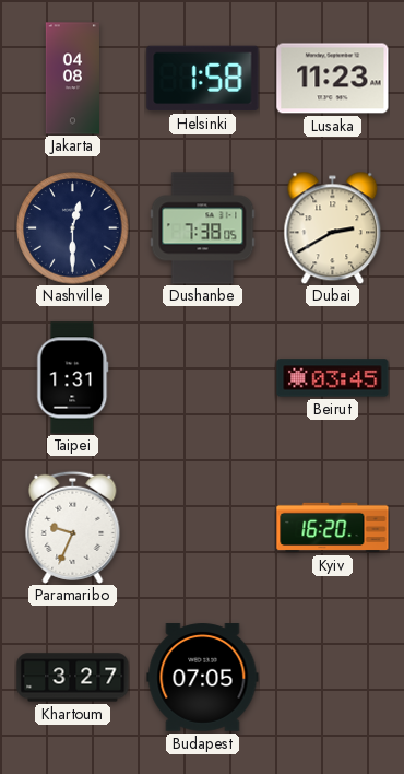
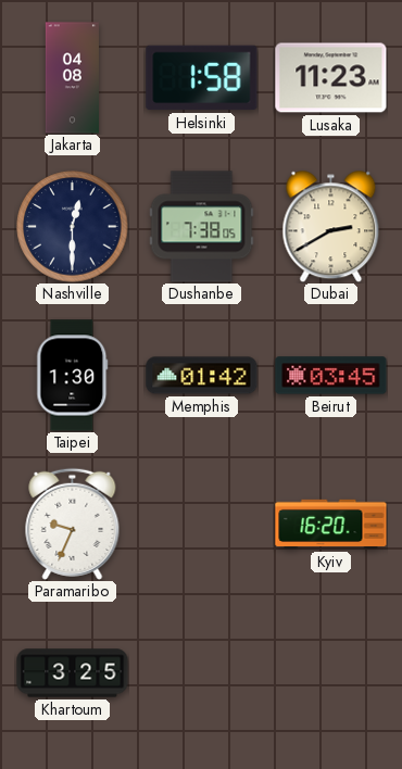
Taipei: 1:31 -> 1:30
Memphis: none -> 01:42
Khartoum: 3:27 -> 3:25
Budapest: 07:05 -> none
